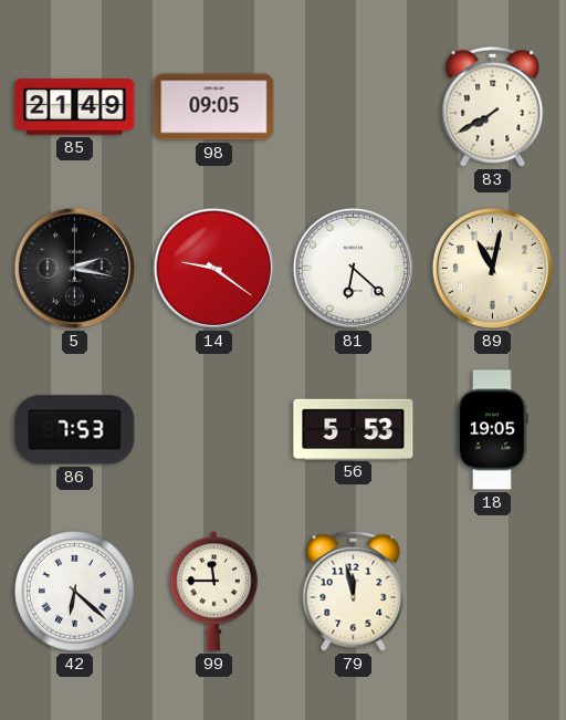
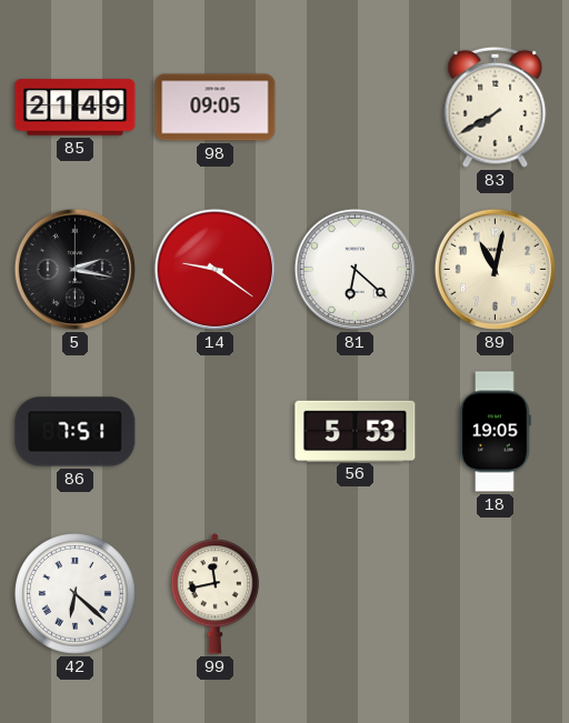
86: 7:53 -> 7:51
99: 11:45 -> 11:43
79: 11:58 -> none
